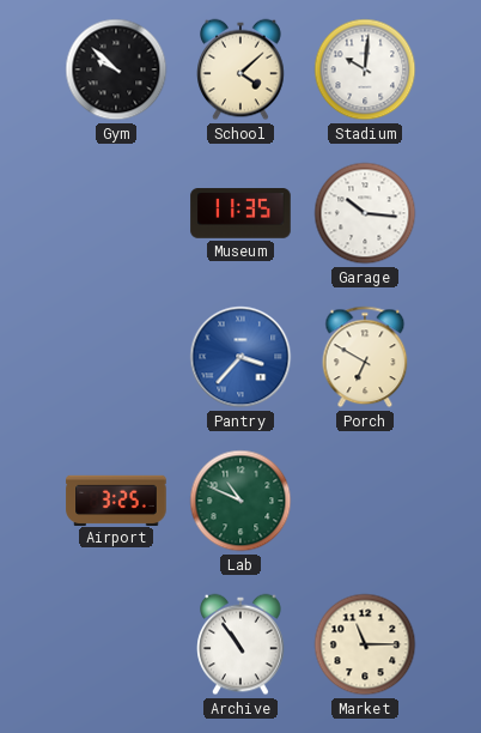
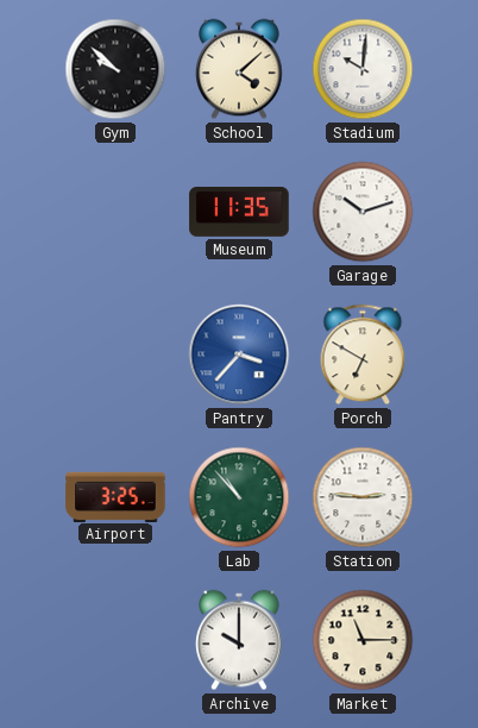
Garage: 10:16 -> 10:12
Lab: 10:49 -> 10:53
Station: none -> 2:46
Archive: 10:54 -> 10:00
